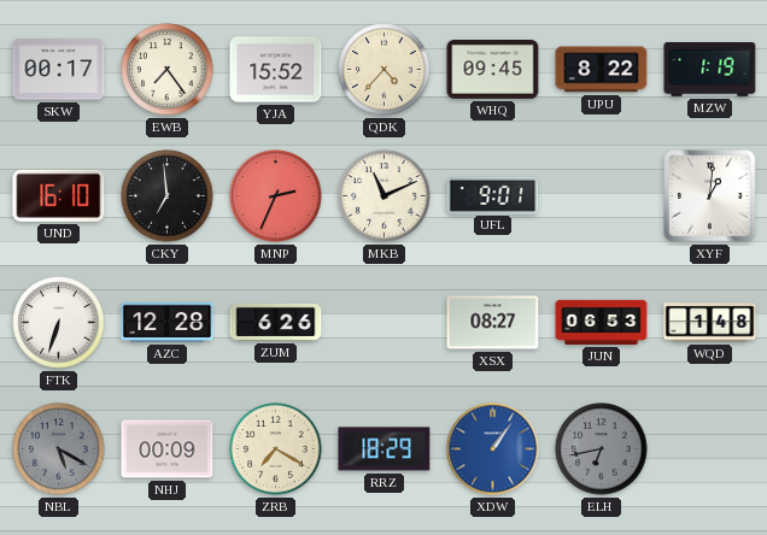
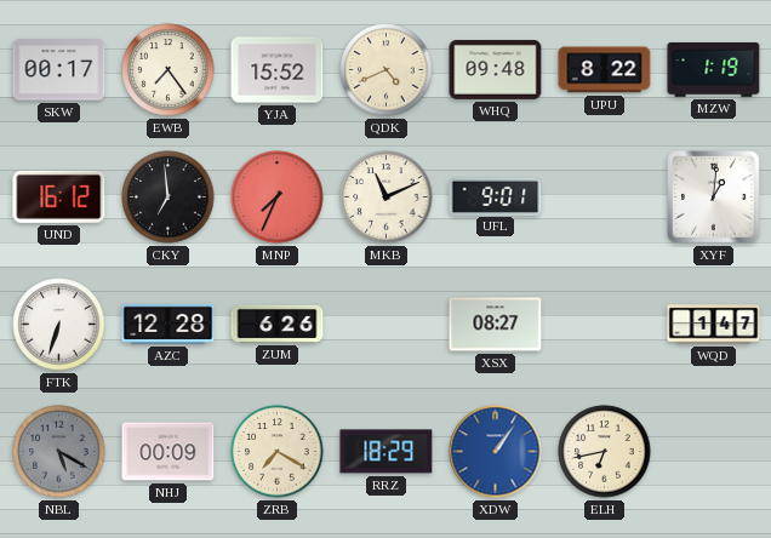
QDK: 4:37 -> 4:41
WHQ: 09:45 -> 09:48
UND: 16:10 -> 16:12
MNP: 2:34 -> 7:34
JUN: 06:53 -> none
WQD: 1:48 -> 1:47
ELH dial: grey -> cream
